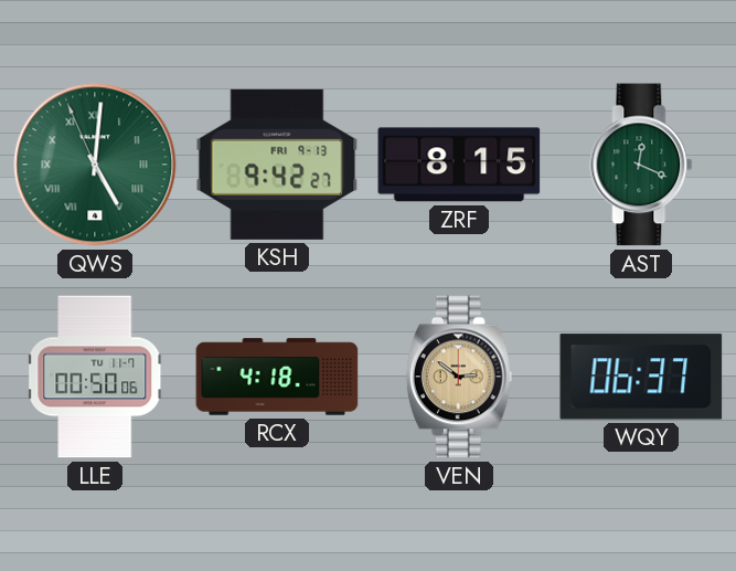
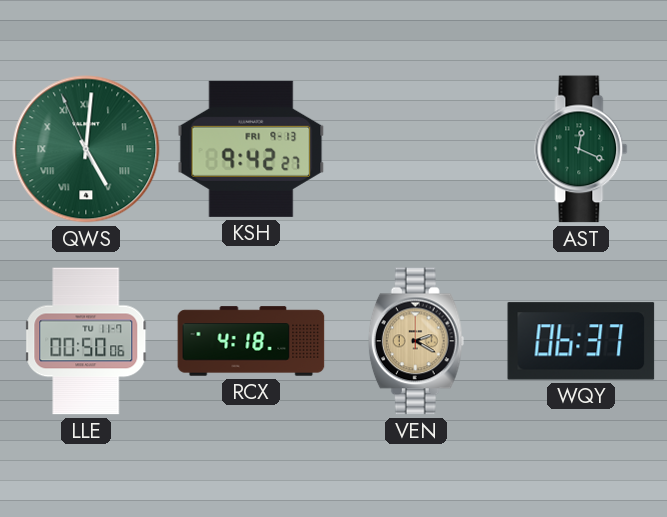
ZRF: 8:15 -> none
VEN: 2:51 -> 2:20
